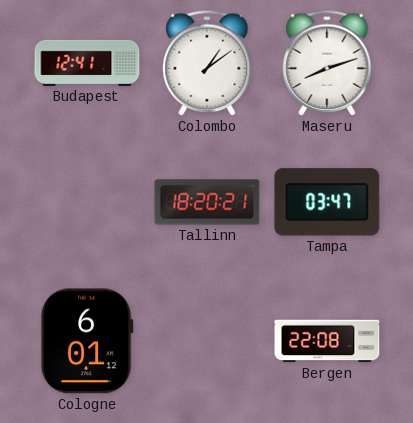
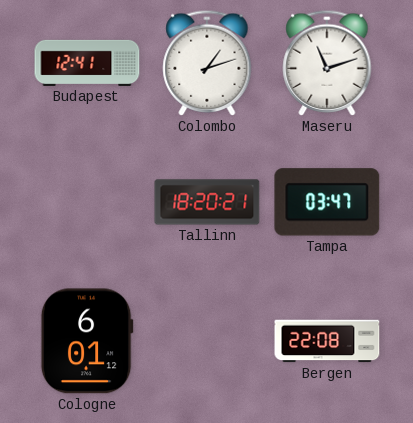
Colombo: 1:09 -> 1:12
Maseru: 8:12 -> 11:12
